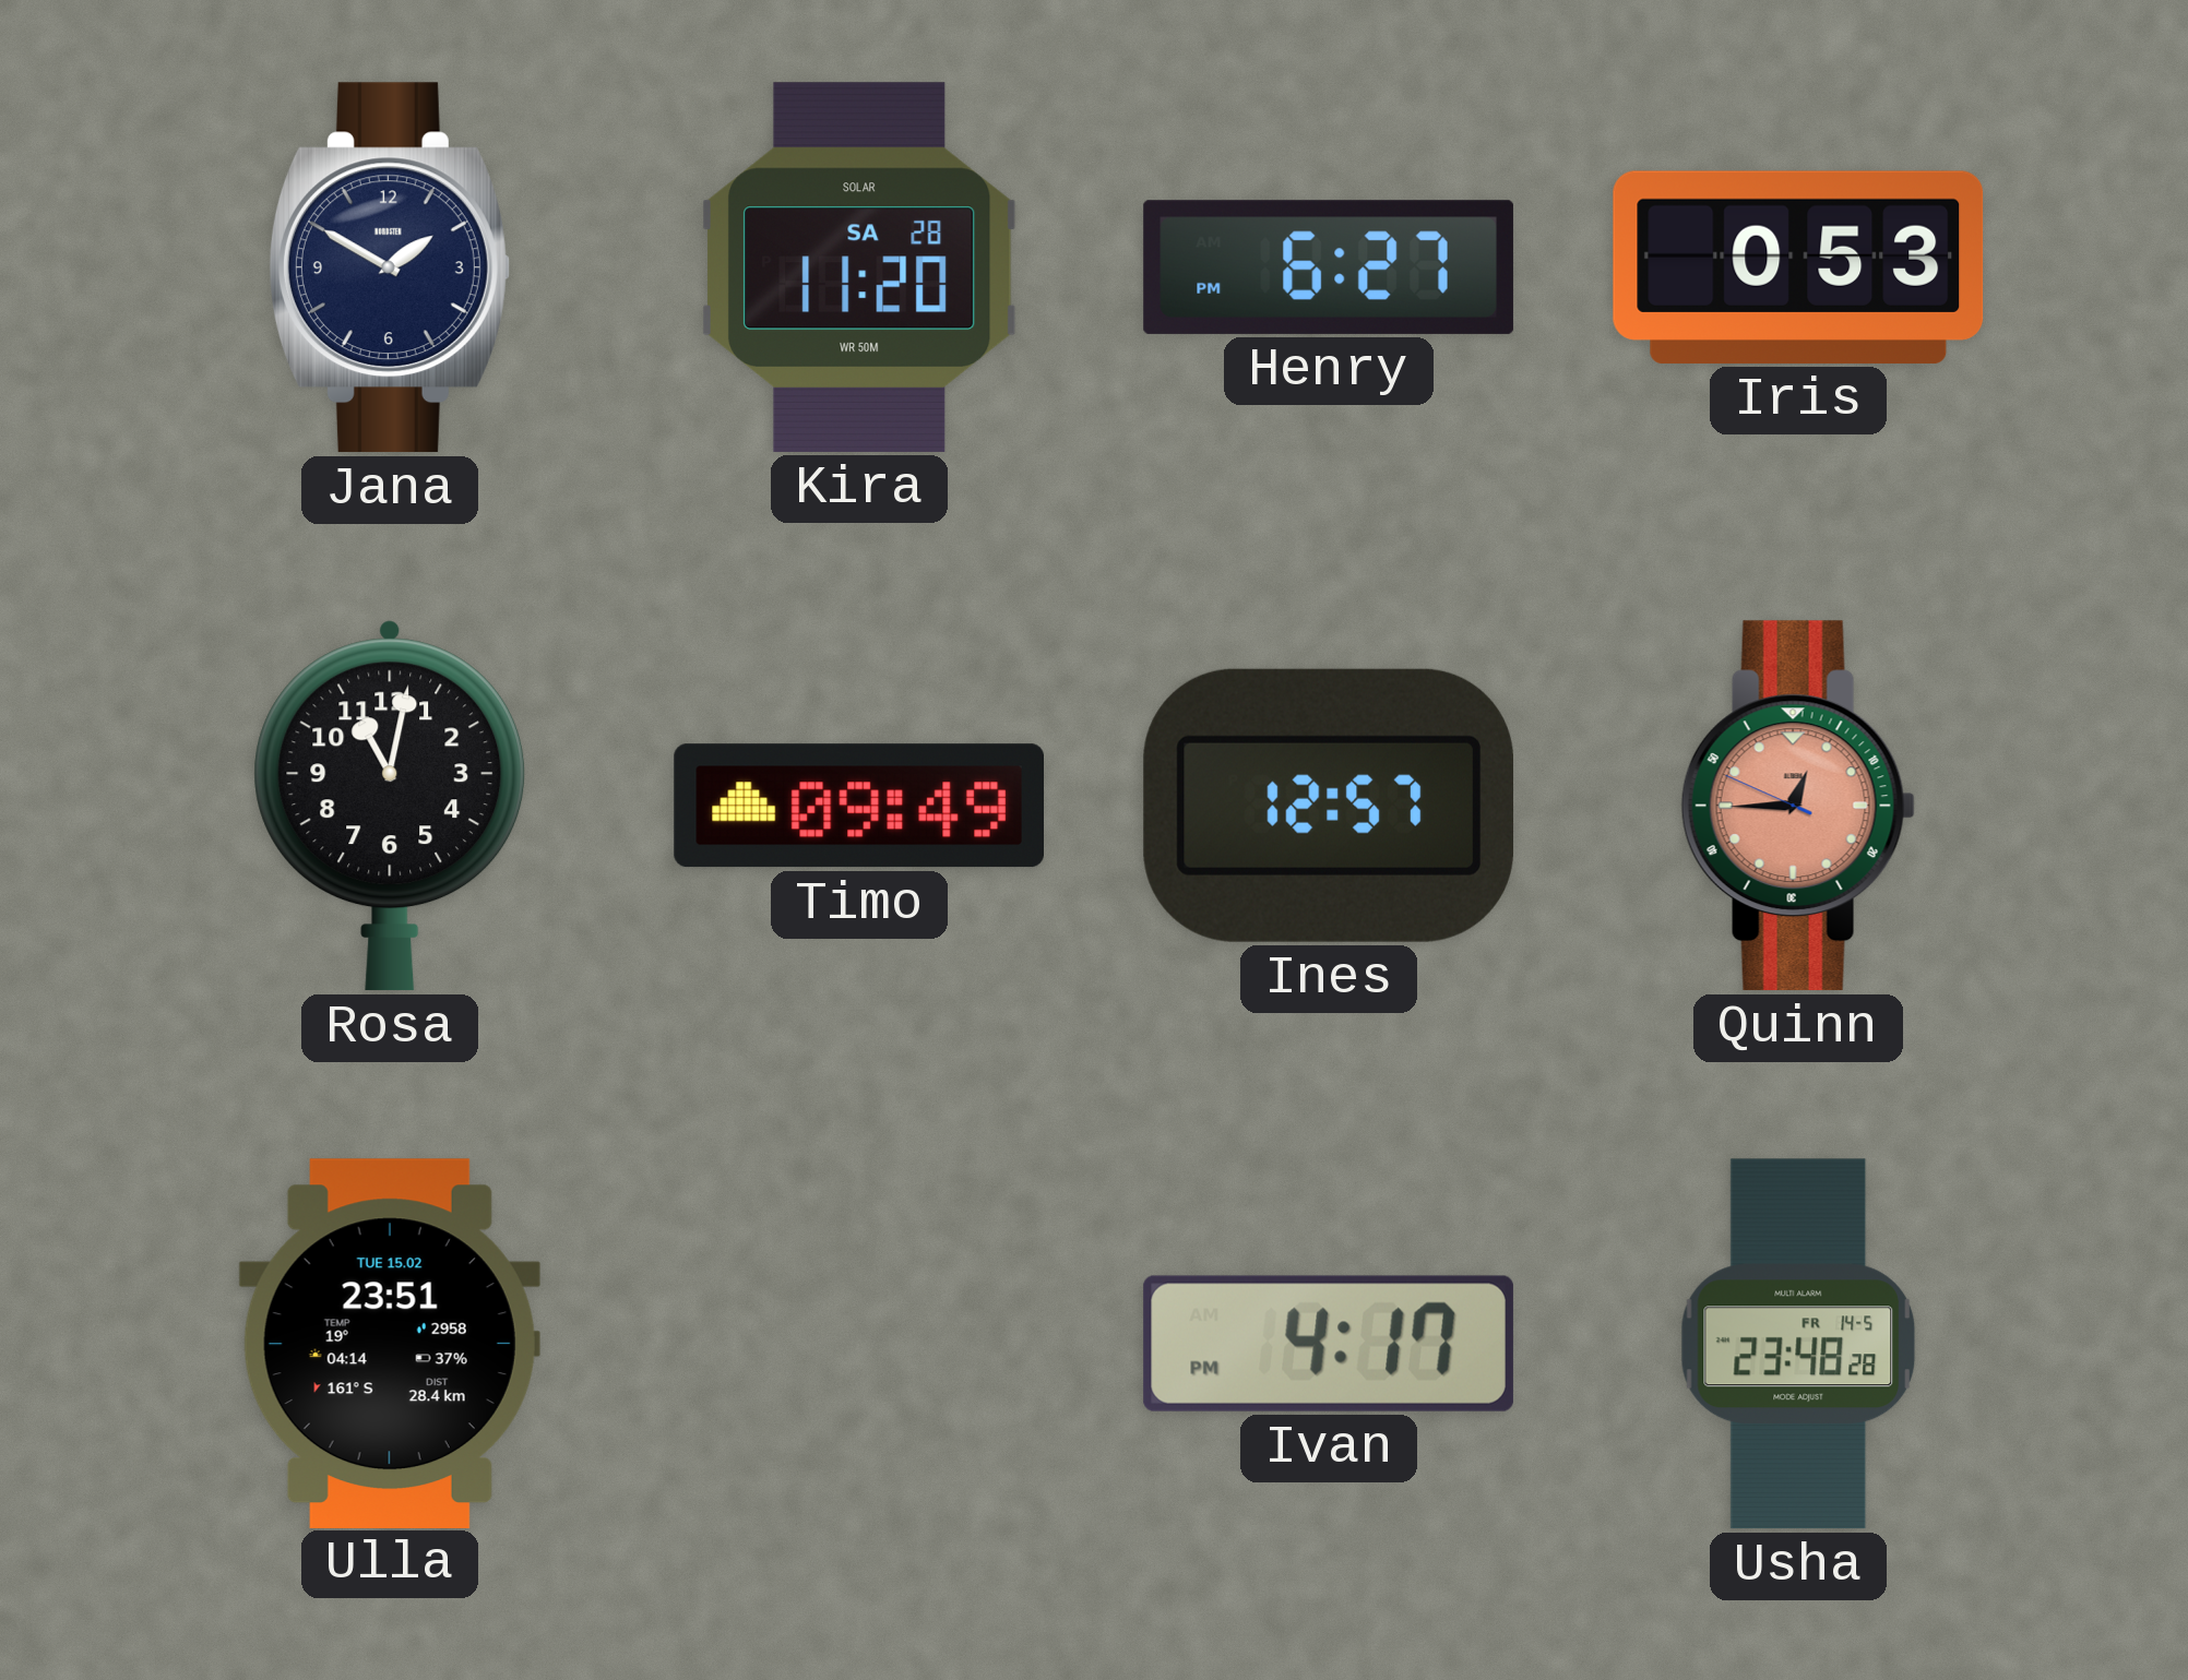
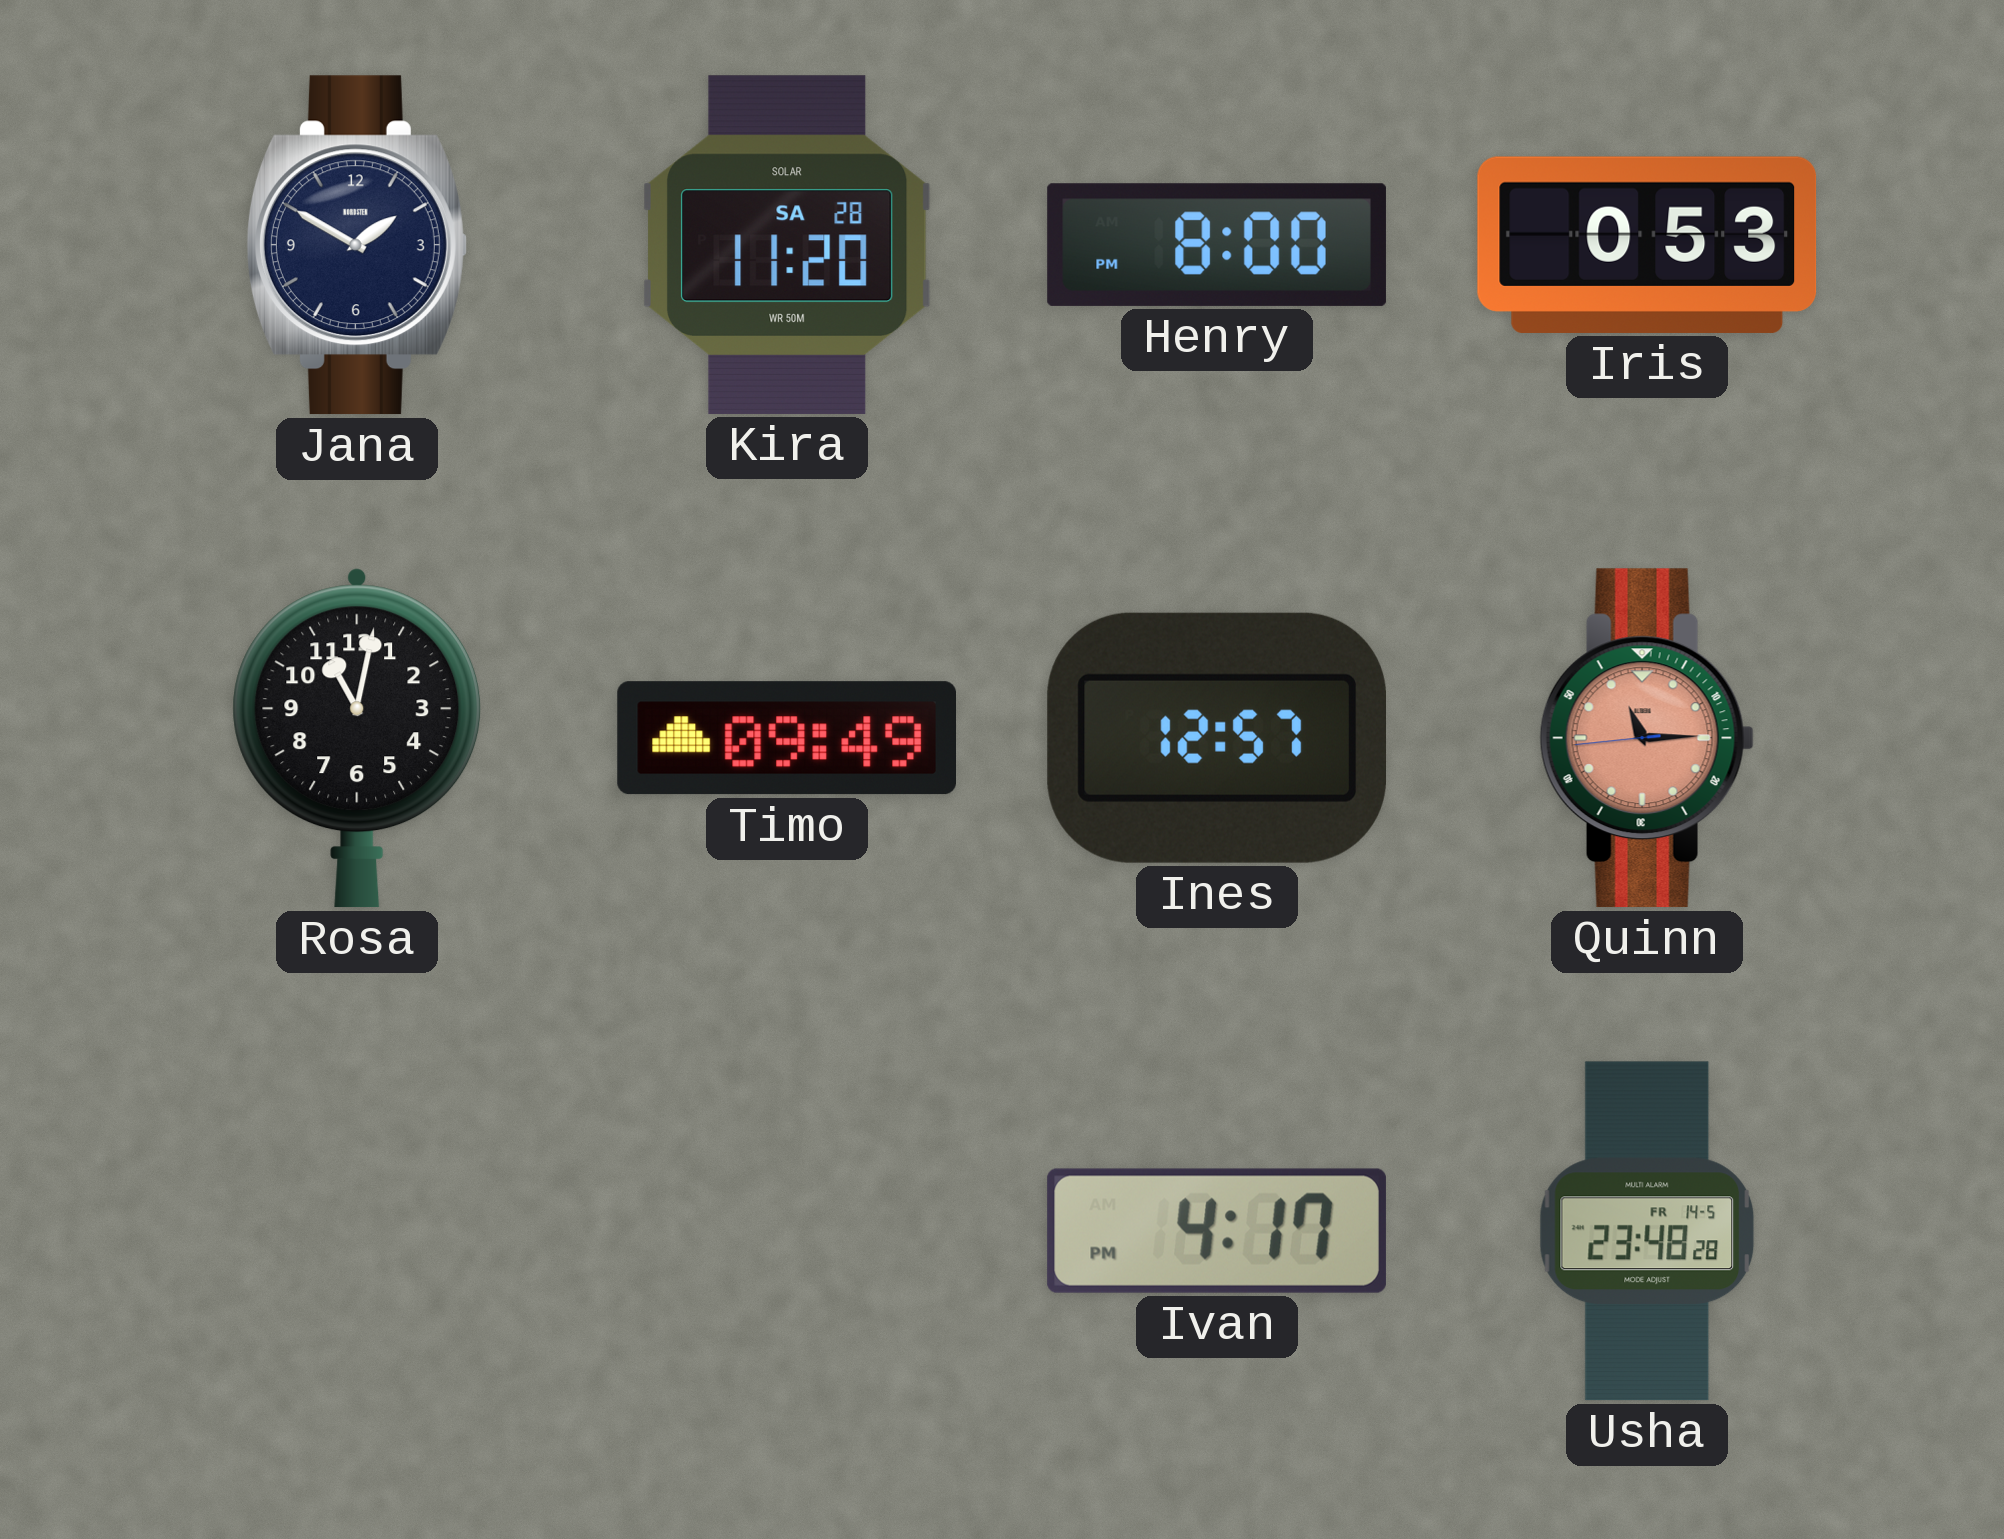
Henry: 6:27 -> 8:00
Quinn: 12:44 -> 11:14
Ulla: 23:51 -> none
